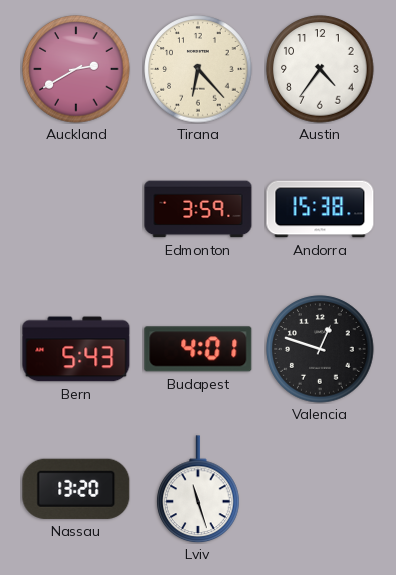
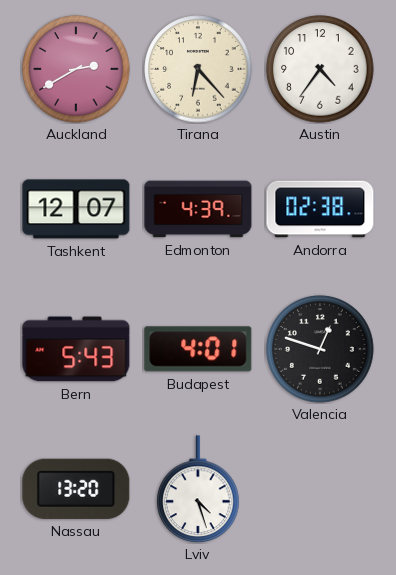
Tashkent: none -> 12:07
Edmonton: 3:59 -> 4:39
Andorra: 15:38 -> 02:38
Lviv: 11:27 -> 4:27
